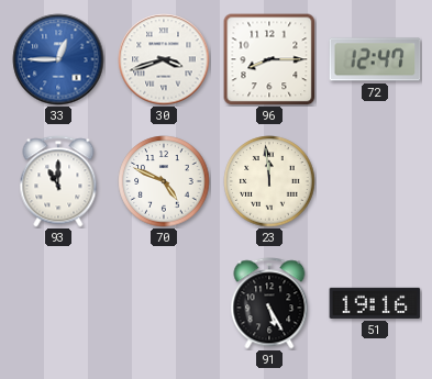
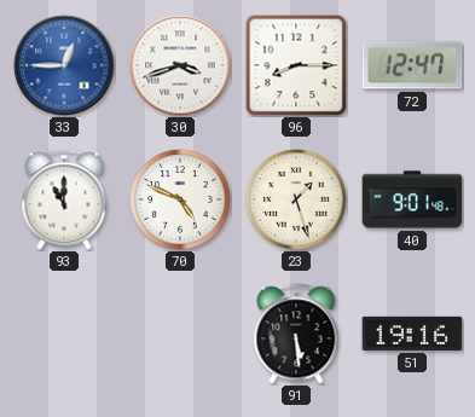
23: 11:59 -> 1:27
40: none -> 9:01
91: 5:25 -> 5:29
